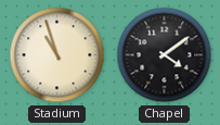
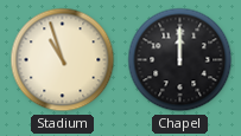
Chapel: 4:09 -> 12:00
